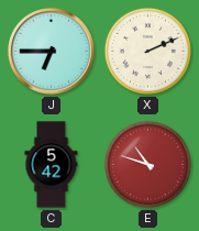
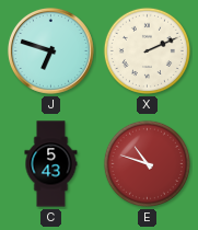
J: 6:45 -> 6:48
C: 5:42 -> 5:43
